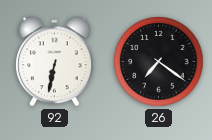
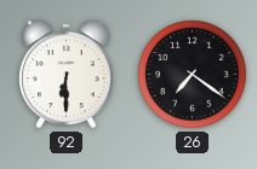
92: 6:32 -> 6:30
